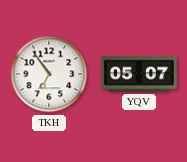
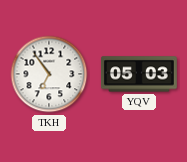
YQV: 05:07 -> 05:03
